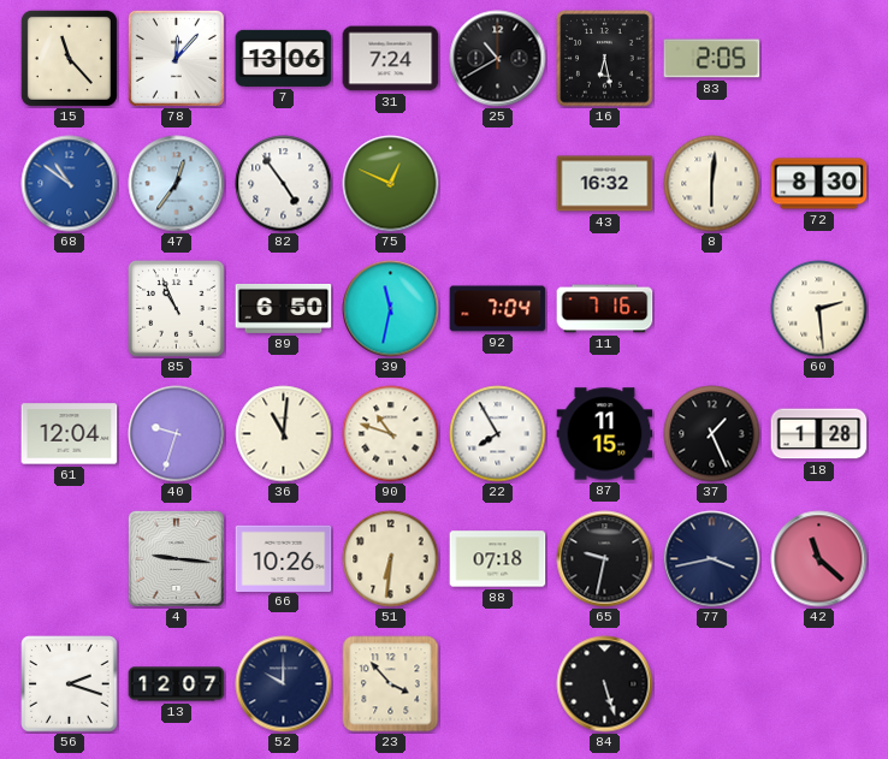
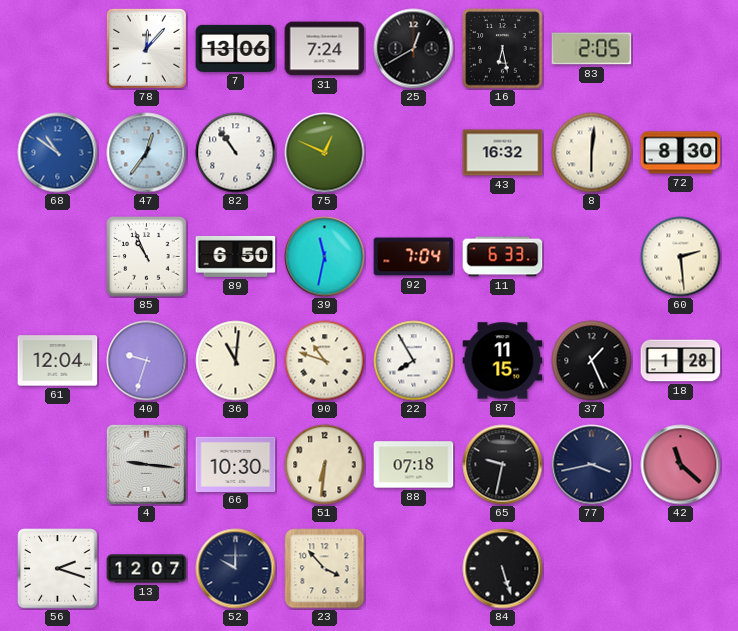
15: 11:23 -> none
25: 10:40 -> 12:40
82: 4:54 -> 10:54
11: 7:16 -> 6:33
66: 10:26 -> 10:30
